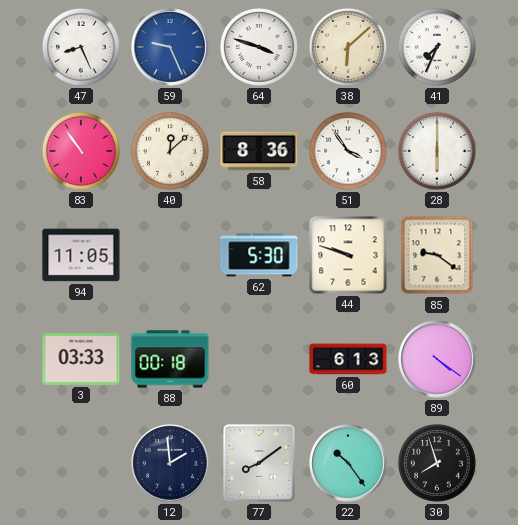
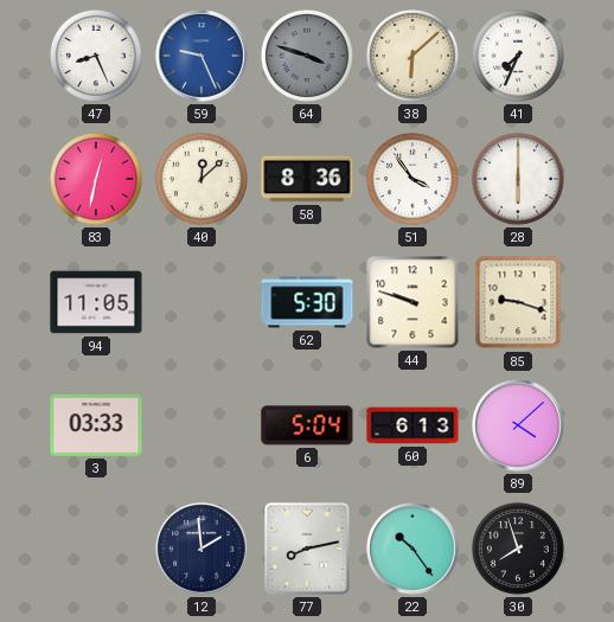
64 dial: white -> grey
83: 10:54 -> 12:32
85: 9:21 -> 9:18
88: 00:18 -> none
6: none -> 5:04
89: 4:21 -> 4:08
77: 8:09 -> 8:13
